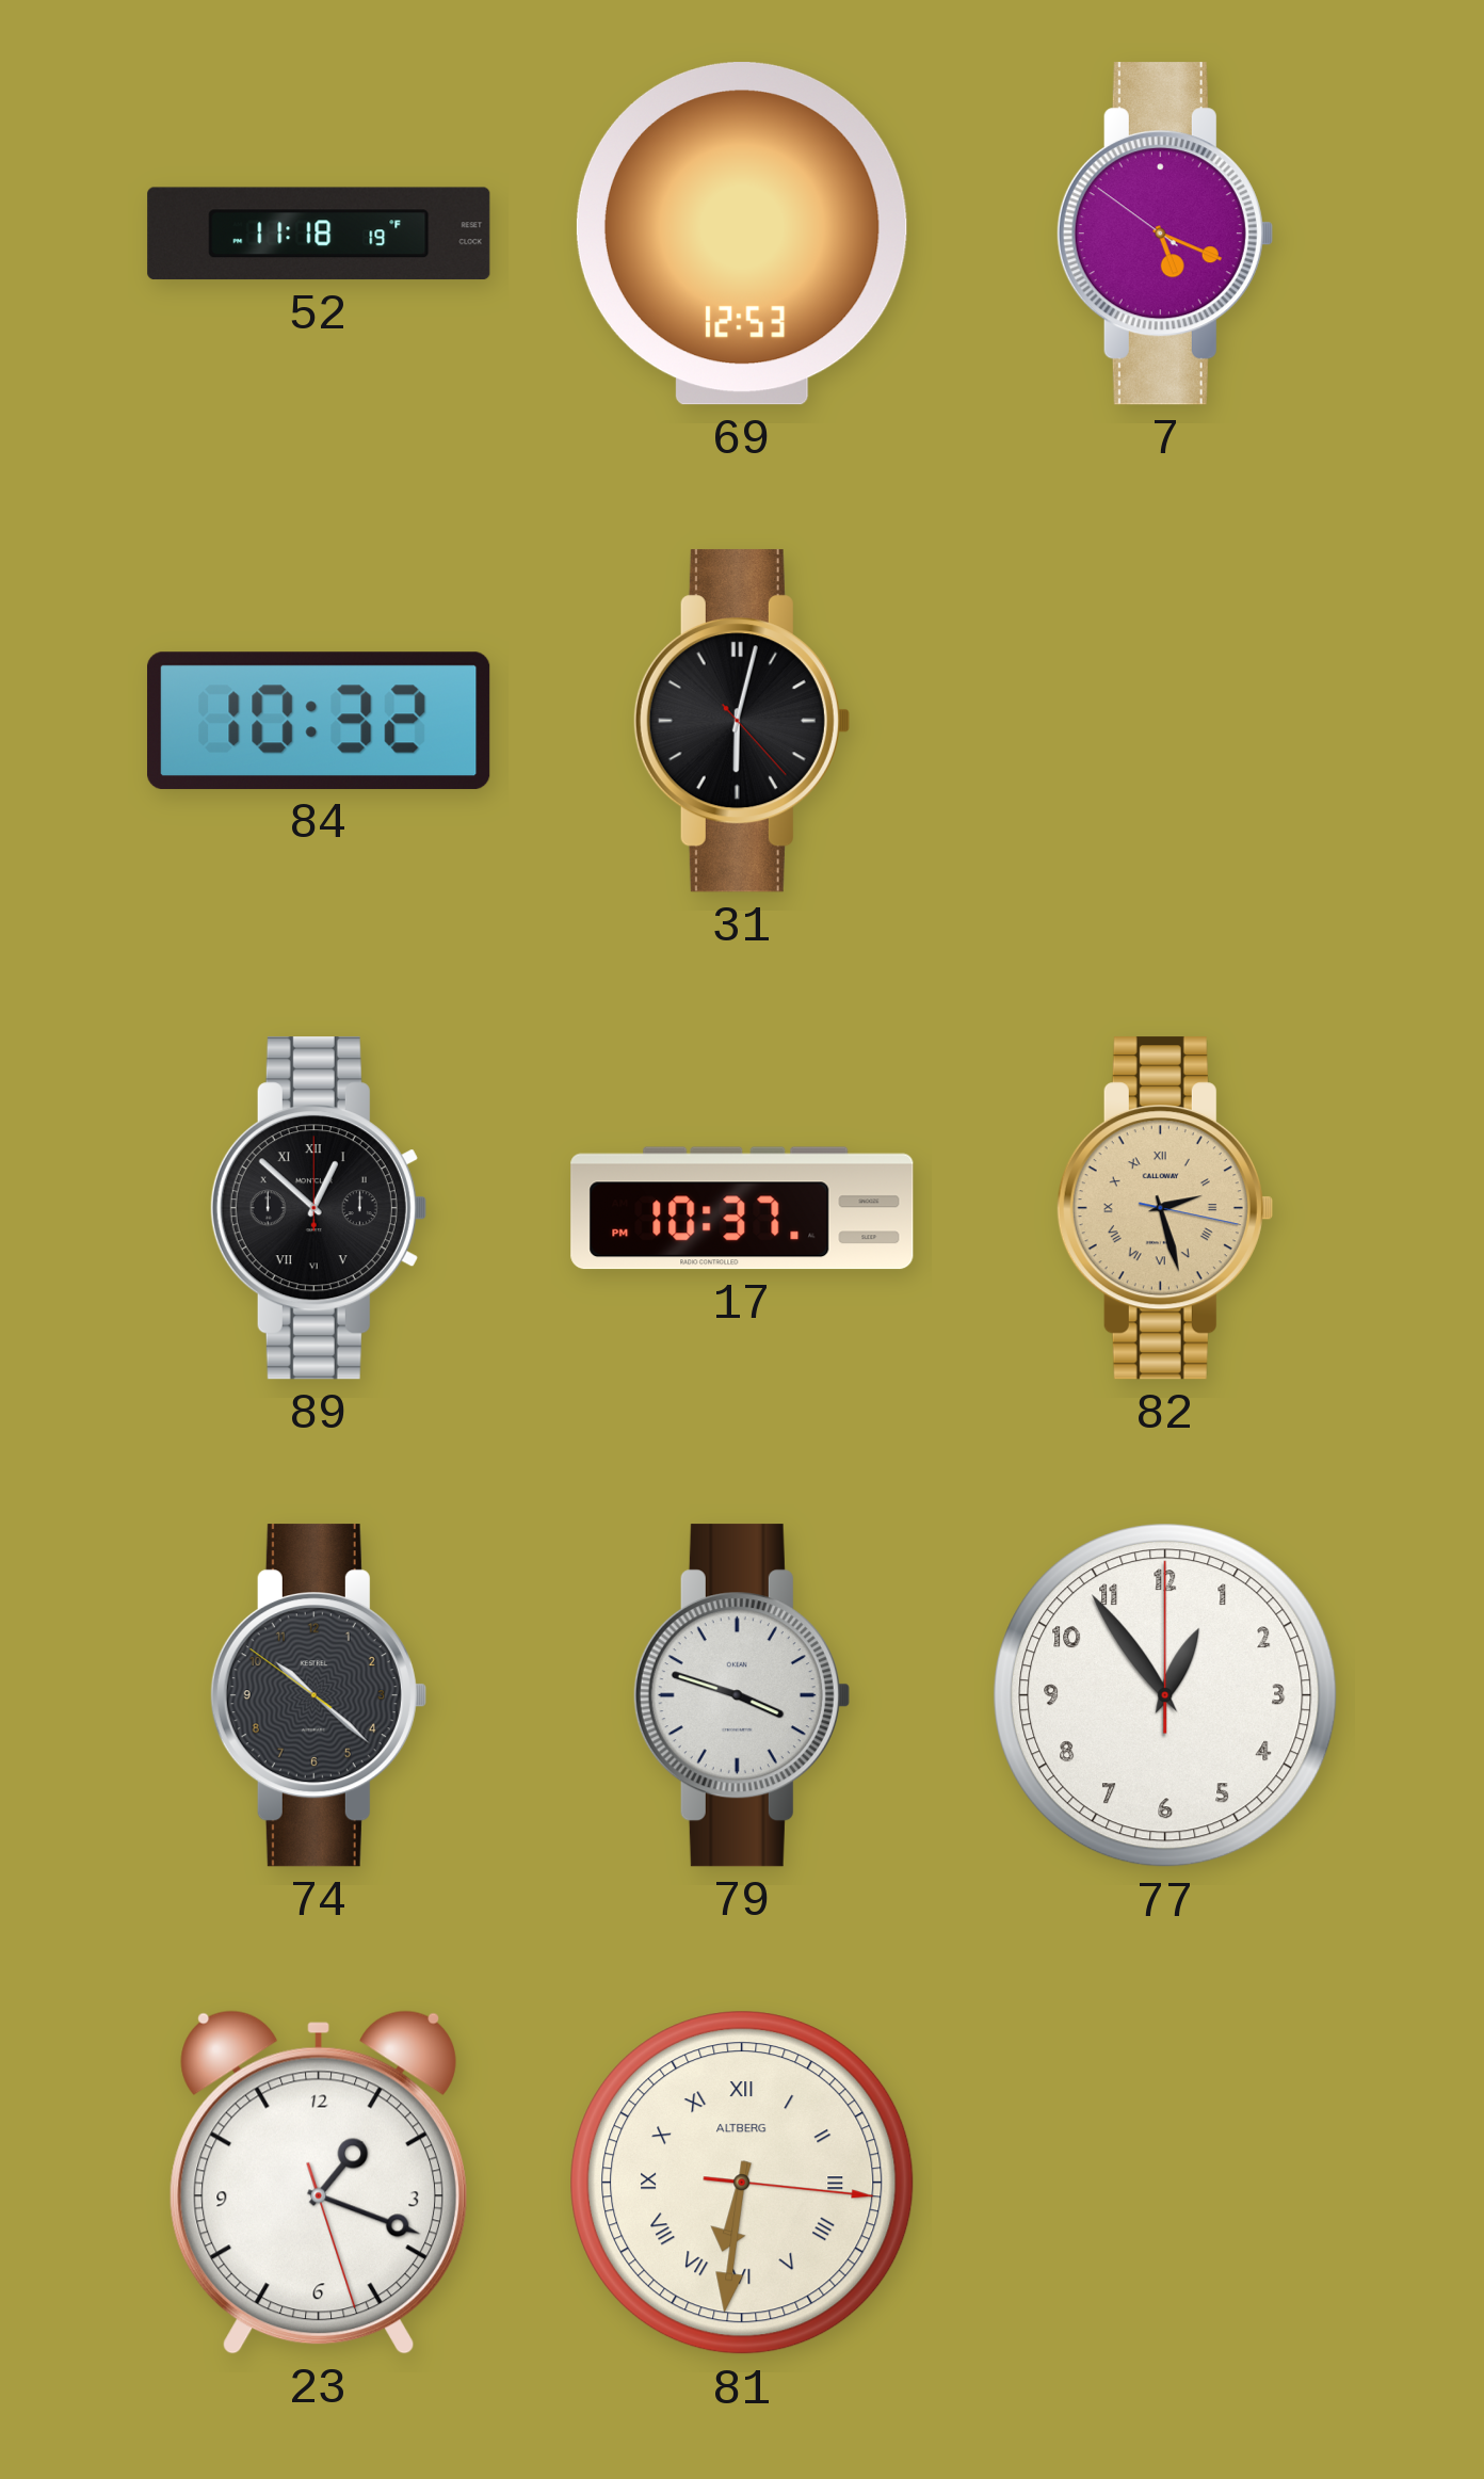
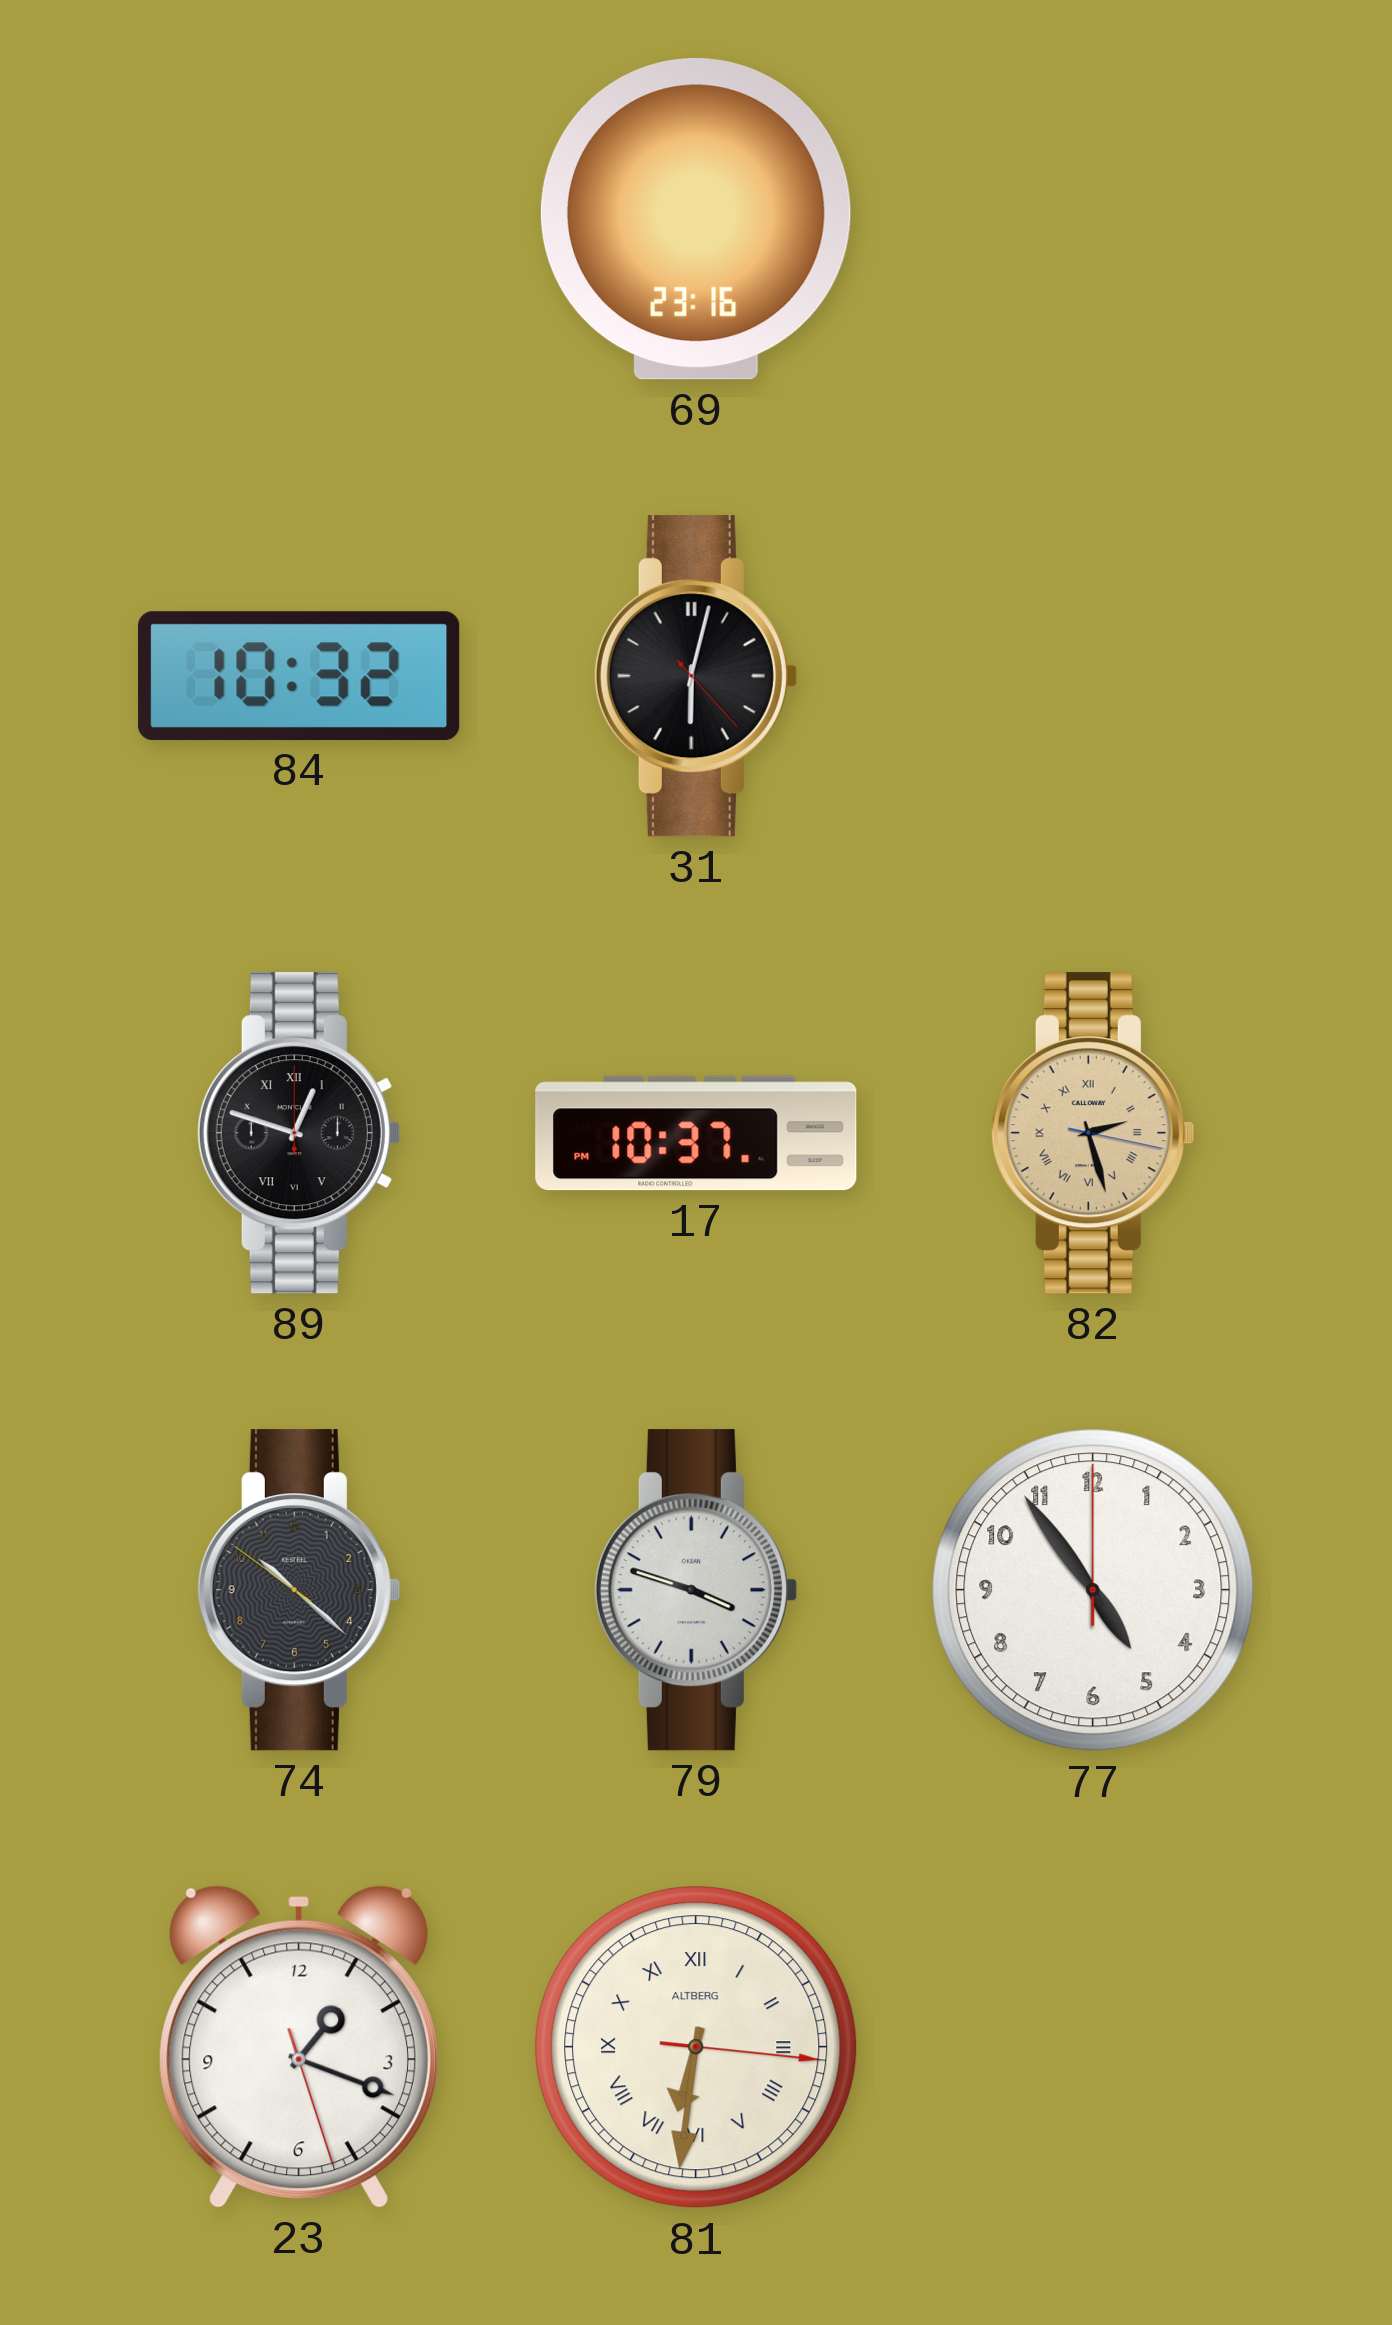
52: 11:18 -> none
69: 12:53 -> 23:16
7: 5:18 -> none
89: 12:52 -> 12:48
77: 12:54 -> 4:54
